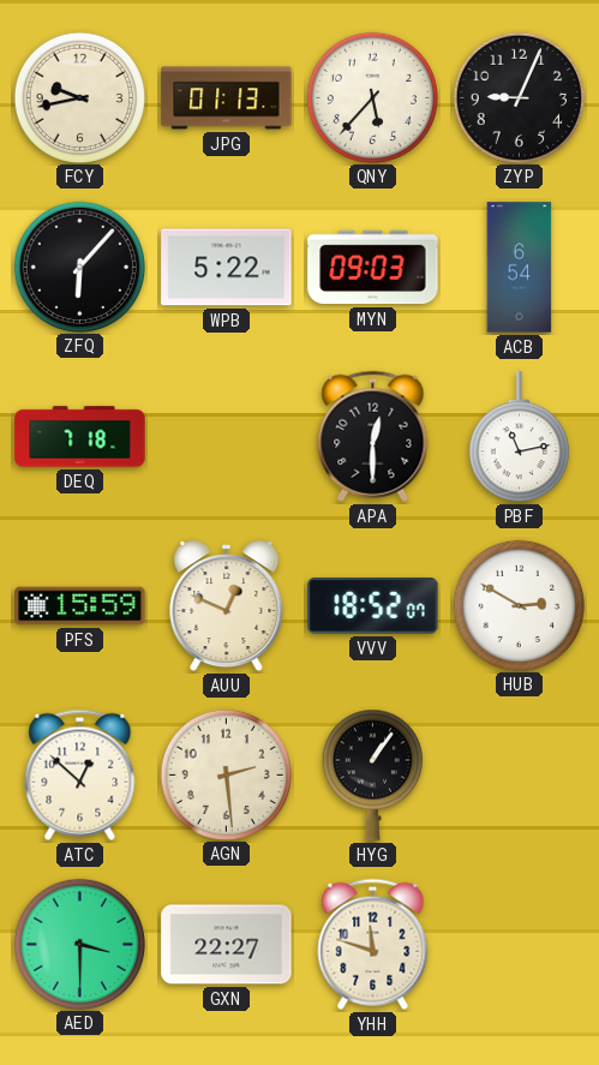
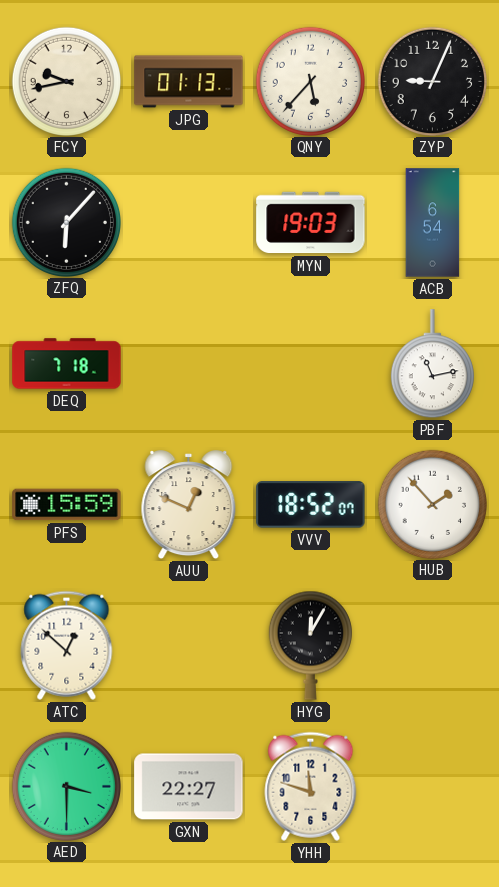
WPB: 5:22 -> none
MYN: 09:03 -> 19:03
APA: 12:30 -> none
HUB: 2:50 -> 1:53
AGN: 2:29 -> none
HYG: 1:06 -> 12:05
